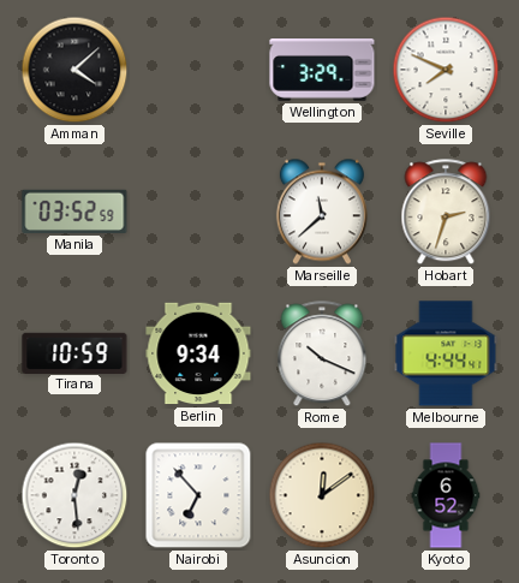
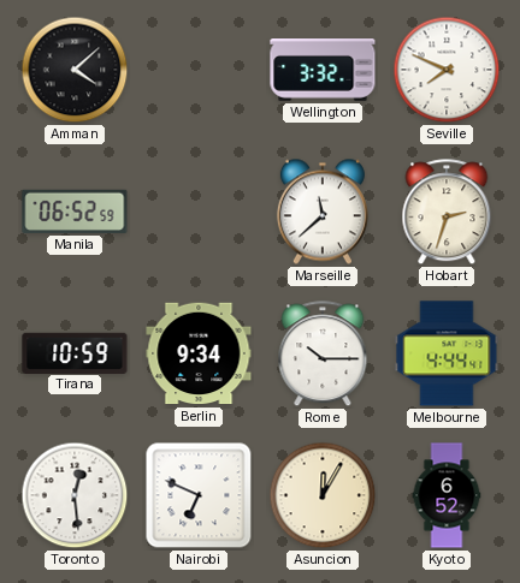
Wellington: 3:29 -> 3:32
Manila: 03:52 -> 06:52
Rome: 10:19 -> 10:15
Nairobi: 6:53 -> 6:49
Asuncion: 12:09 -> 12:05
